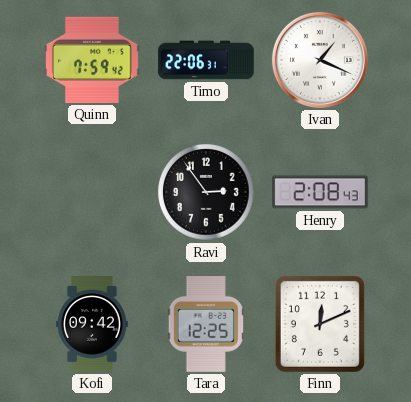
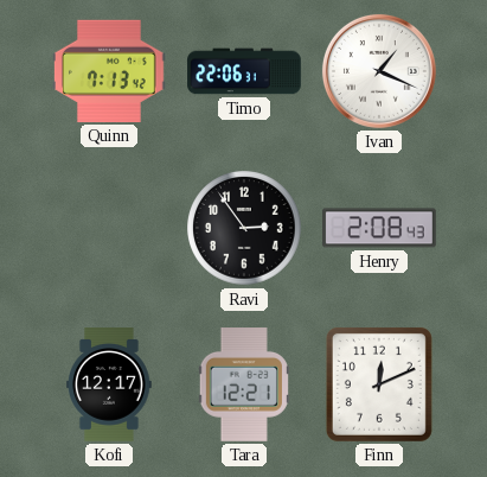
Quinn: 7:59 -> 7:13
Kofi: 09:42 -> 12:17
Tara: 12:25 -> 12:21
